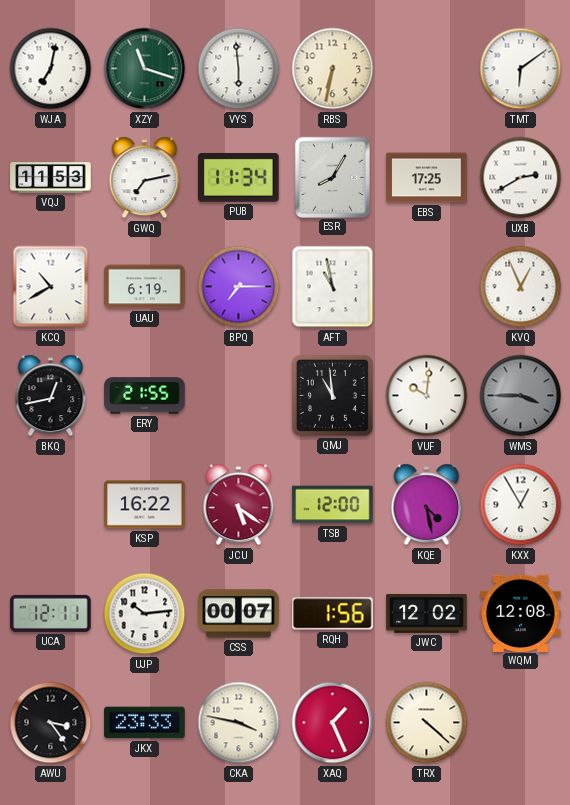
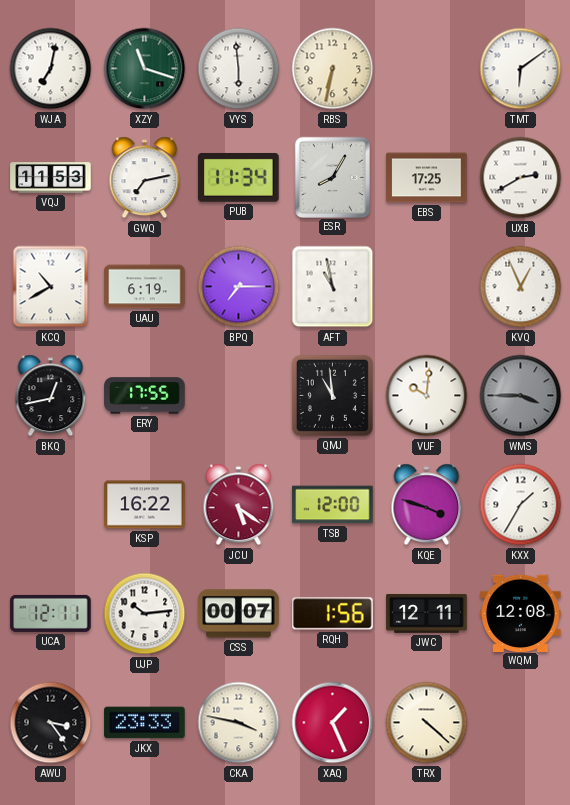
ERY: 21:55 -> 17:55
KQE: 4:28 -> 3:48
KXX: 12:55 -> 1:35
JWC: 12:02 -> 12:11
